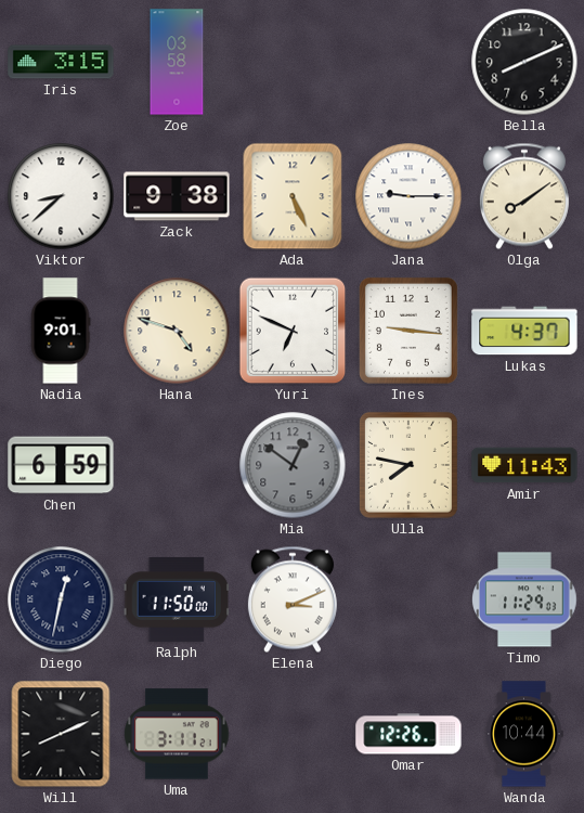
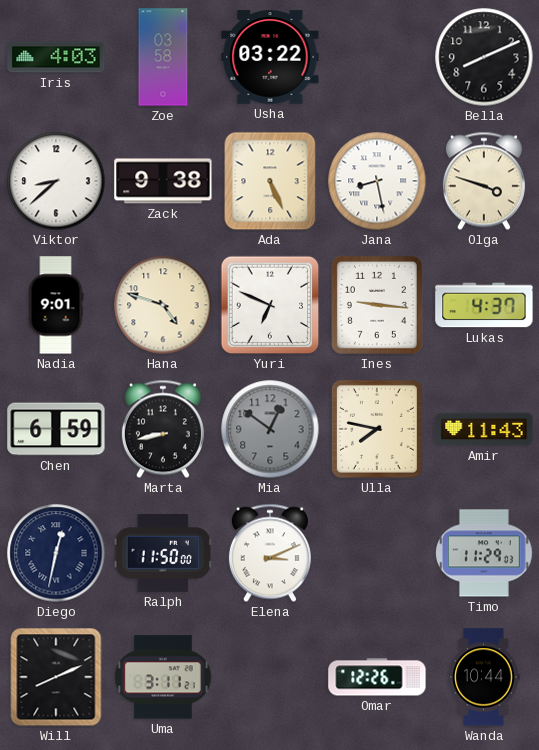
Iris: 3:15 -> 4:03
Usha: none -> 03:22
Jana: 9:15 -> 8:28
Olga: 8:09 -> 3:48
Marta: none -> 8:43
